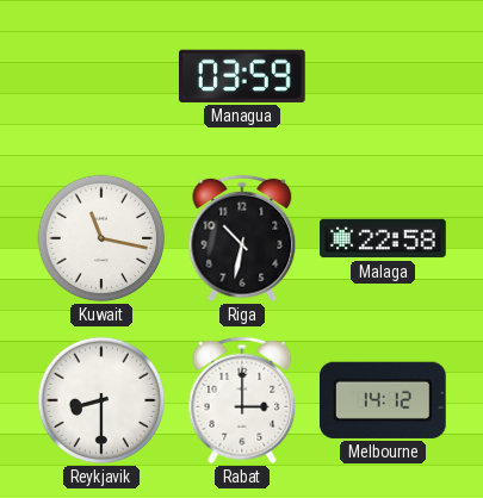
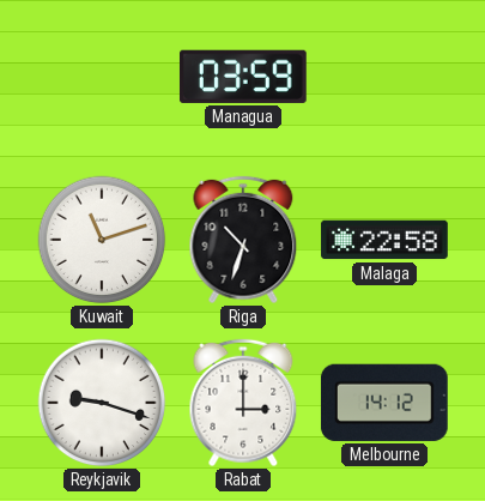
Kuwait: 11:17 -> 11:12
Riga: 10:32 -> 10:33
Reykjavik: 8:30 -> 9:18
